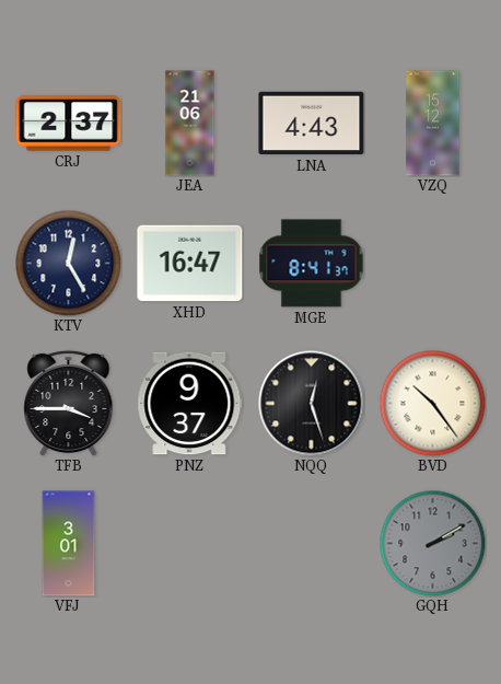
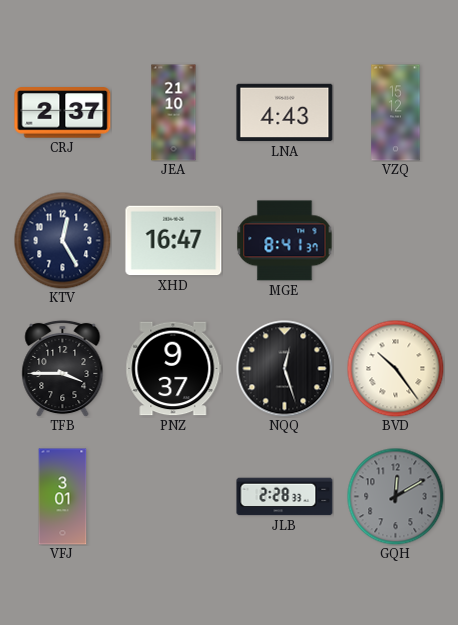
JEA: 21:06 -> 21:10
JLB: none -> 2:28
GQH: 2:10 -> 12:10
